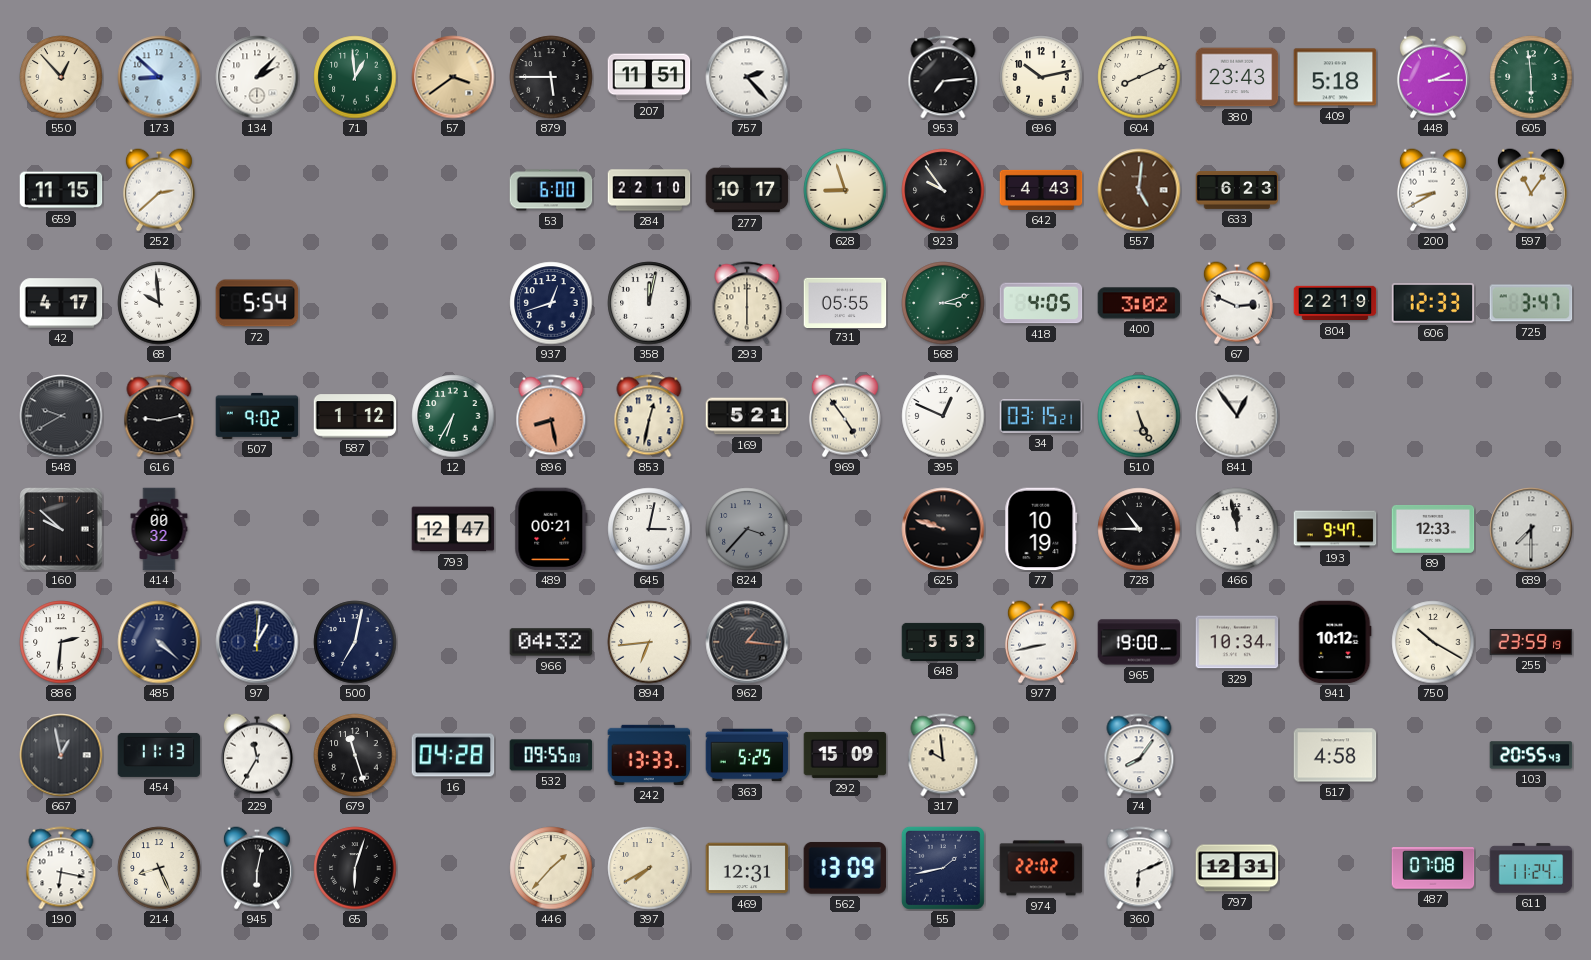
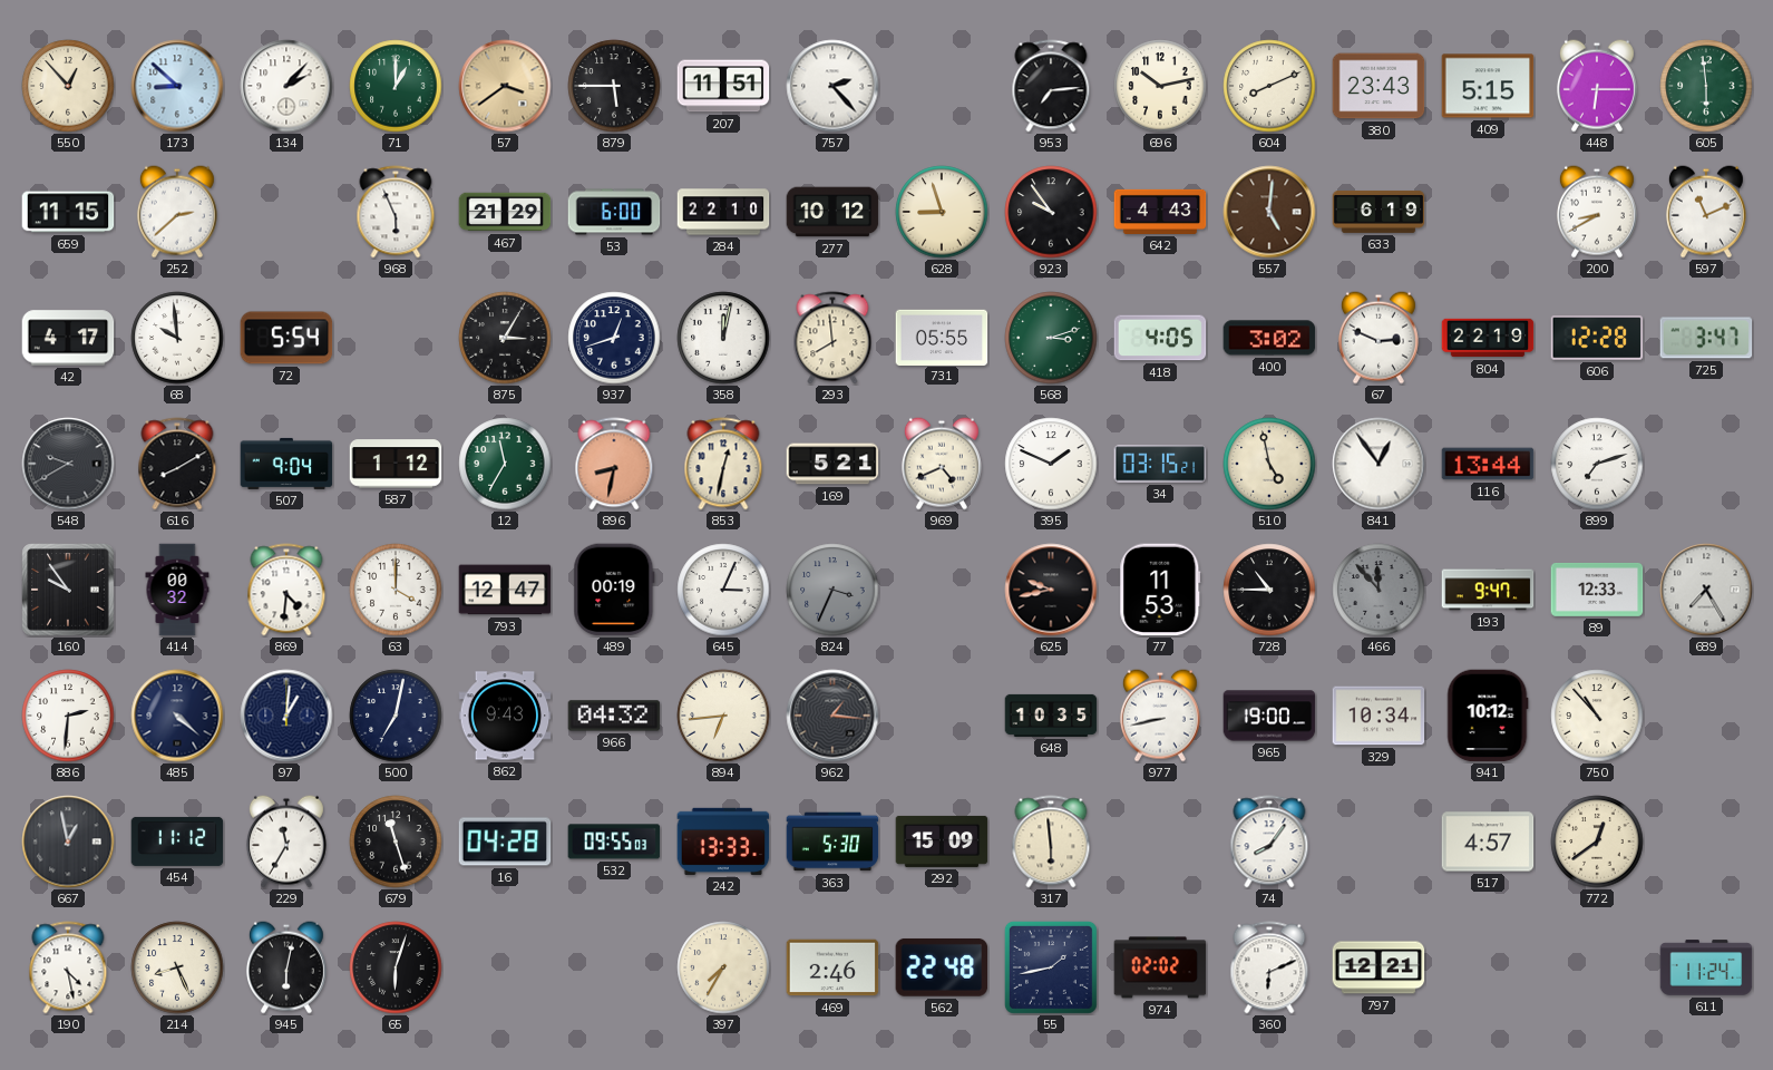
71: 12:59 -> 1:00
409: 5:18 -> 5:15
448: 2:15 -> 6:15
968: none -> 5:56
467: none -> 21:29
277: 10:17 -> 10:12
633: 6:23 -> 6:19
597: 11:06 -> 11:11
875: none -> 3:05
293: 6:00 -> 7:59
606: 12:33 -> 12:28
616: 9:13 -> 8:10
507: 9:02 -> 9:04
12: 6:35 -> 11:35
896: 8:28 -> 8:32
969: 4:54 -> 4:41
395: 12:49 -> 1:49
510: 5:26 -> 4:58
116: none -> 13:44
899: none -> 7:12
160: 9:52 -> 9:54
869: none -> 4:31
63: none -> 4:00
489: 00:21 -> 00:19
645: 3:02 -> 3:04
824: 3:37 -> 3:34
625: 9:48 -> 9:43
77: 10:19 -> 11:53
466: 11:58 -> 11:53
466 dial: white -> grey
689: 7:30 -> 7:25
862: none -> 9:43
648: 5:53 -> 10:35
750: 10:20 -> 10:53
255: 23:59 -> none
454: 11:13 -> 11:12
363: 5:25 -> 5:30
317: 9:59 -> 5:59
517: 4:58 -> 4:57
772: none -> 12:39
103: 20:55 -> none
190: 6:17 -> 4:28
446: 1:37 -> none
397: 7:40 -> 7:35
469: 12:31 -> 2:46
562: 13:09 -> 22:48
974: 22:02 -> 02:02
797: 12:31 -> 12:21
487: 07:08 -> none
